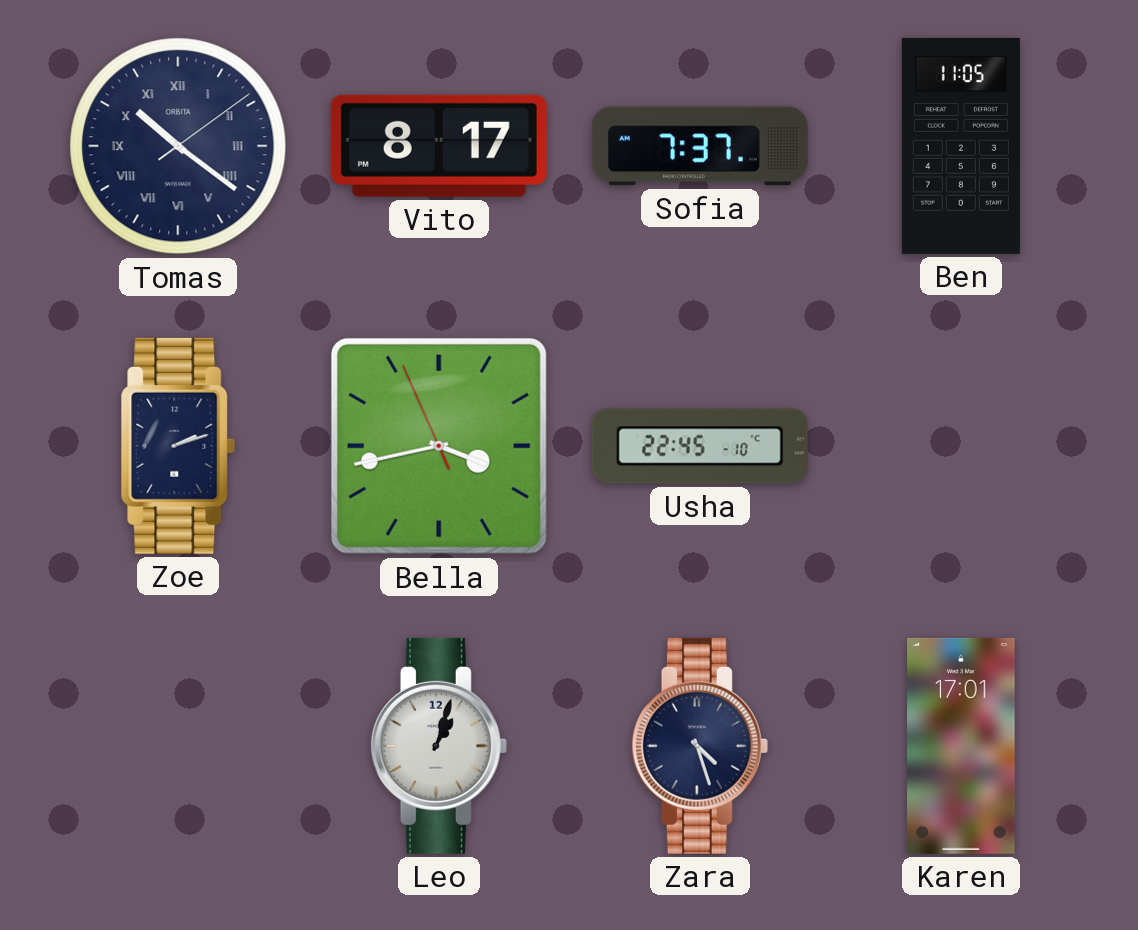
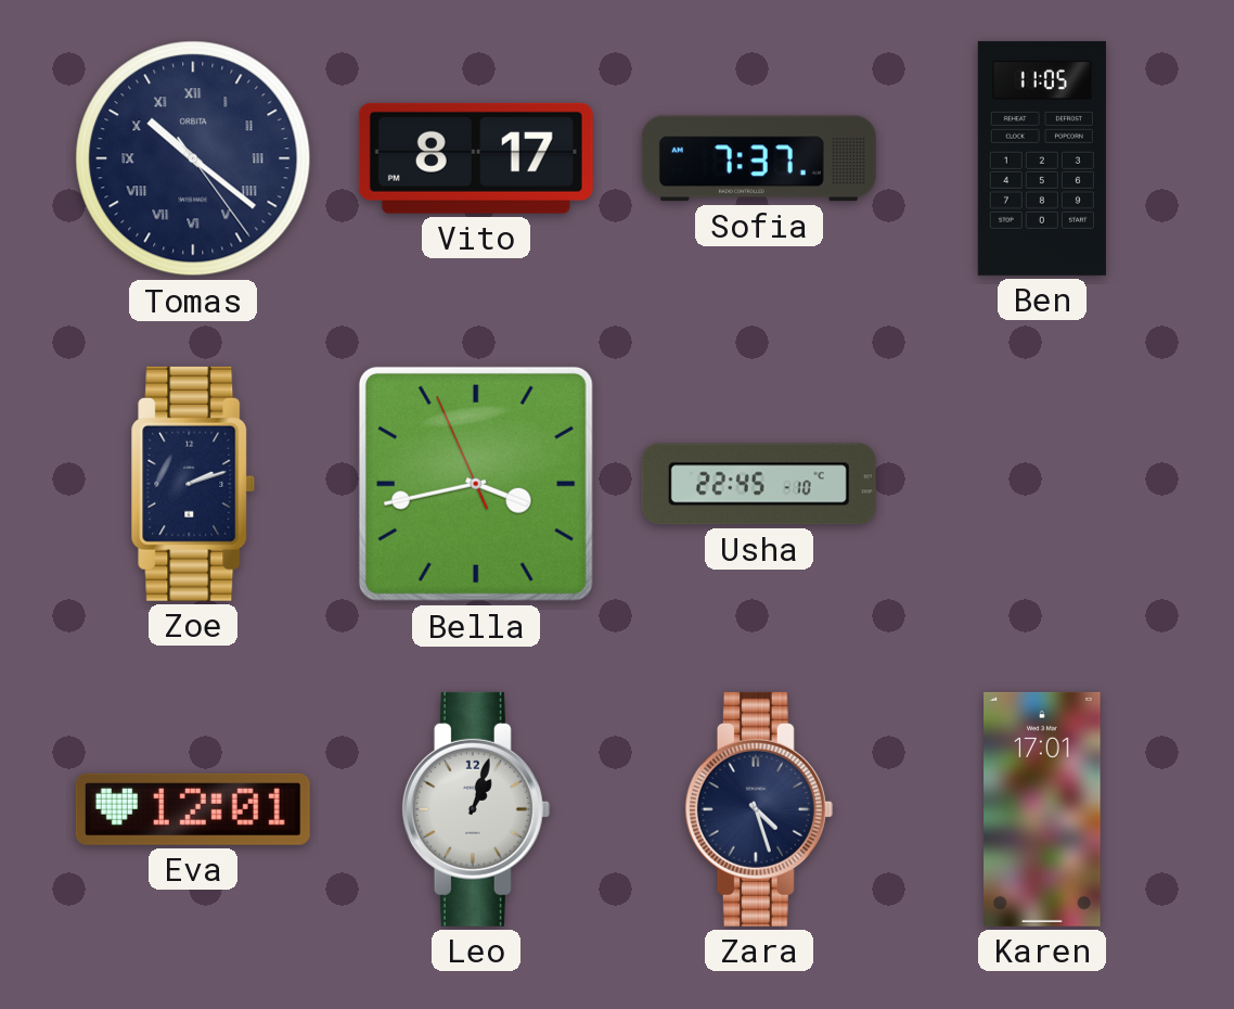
Tomas: 10:21:09 -> 10:21:24
Eva: none -> 12:01
